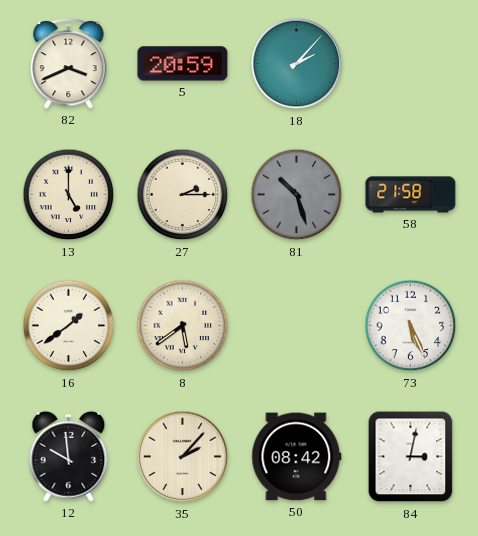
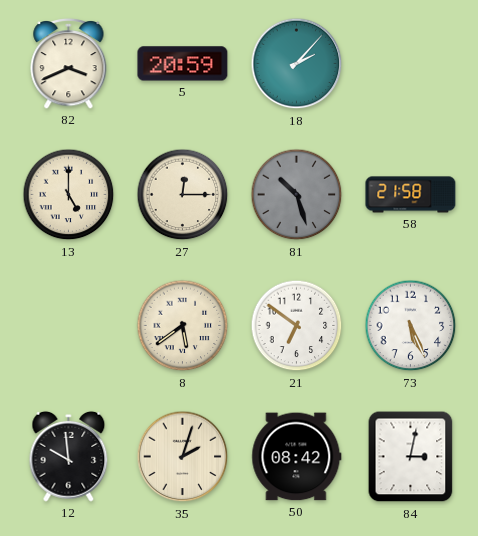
27: 2:15 -> 12:15
16: 1:39 -> none
21: none -> 6:51
35: 2:07 -> 2:03
